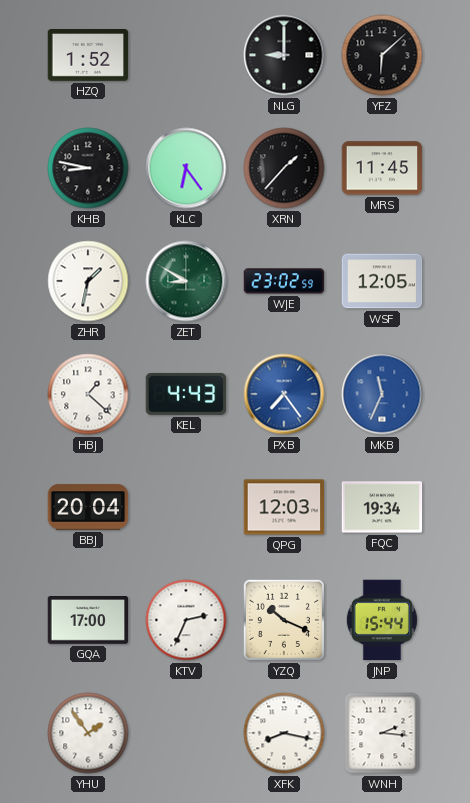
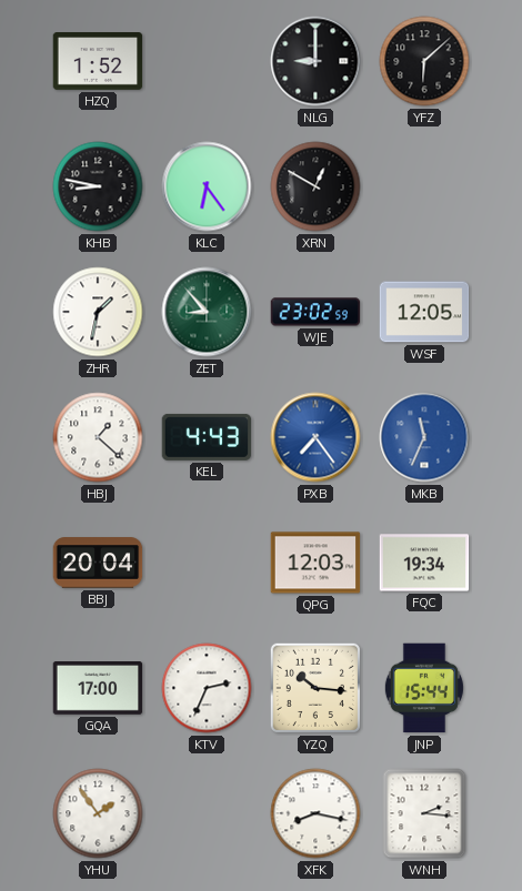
XRN: 1:37 -> 12:50
MRS: 11:45 -> none
ZET: 8:50 -> 8:53
YZQ: 10:19 -> 10:16
